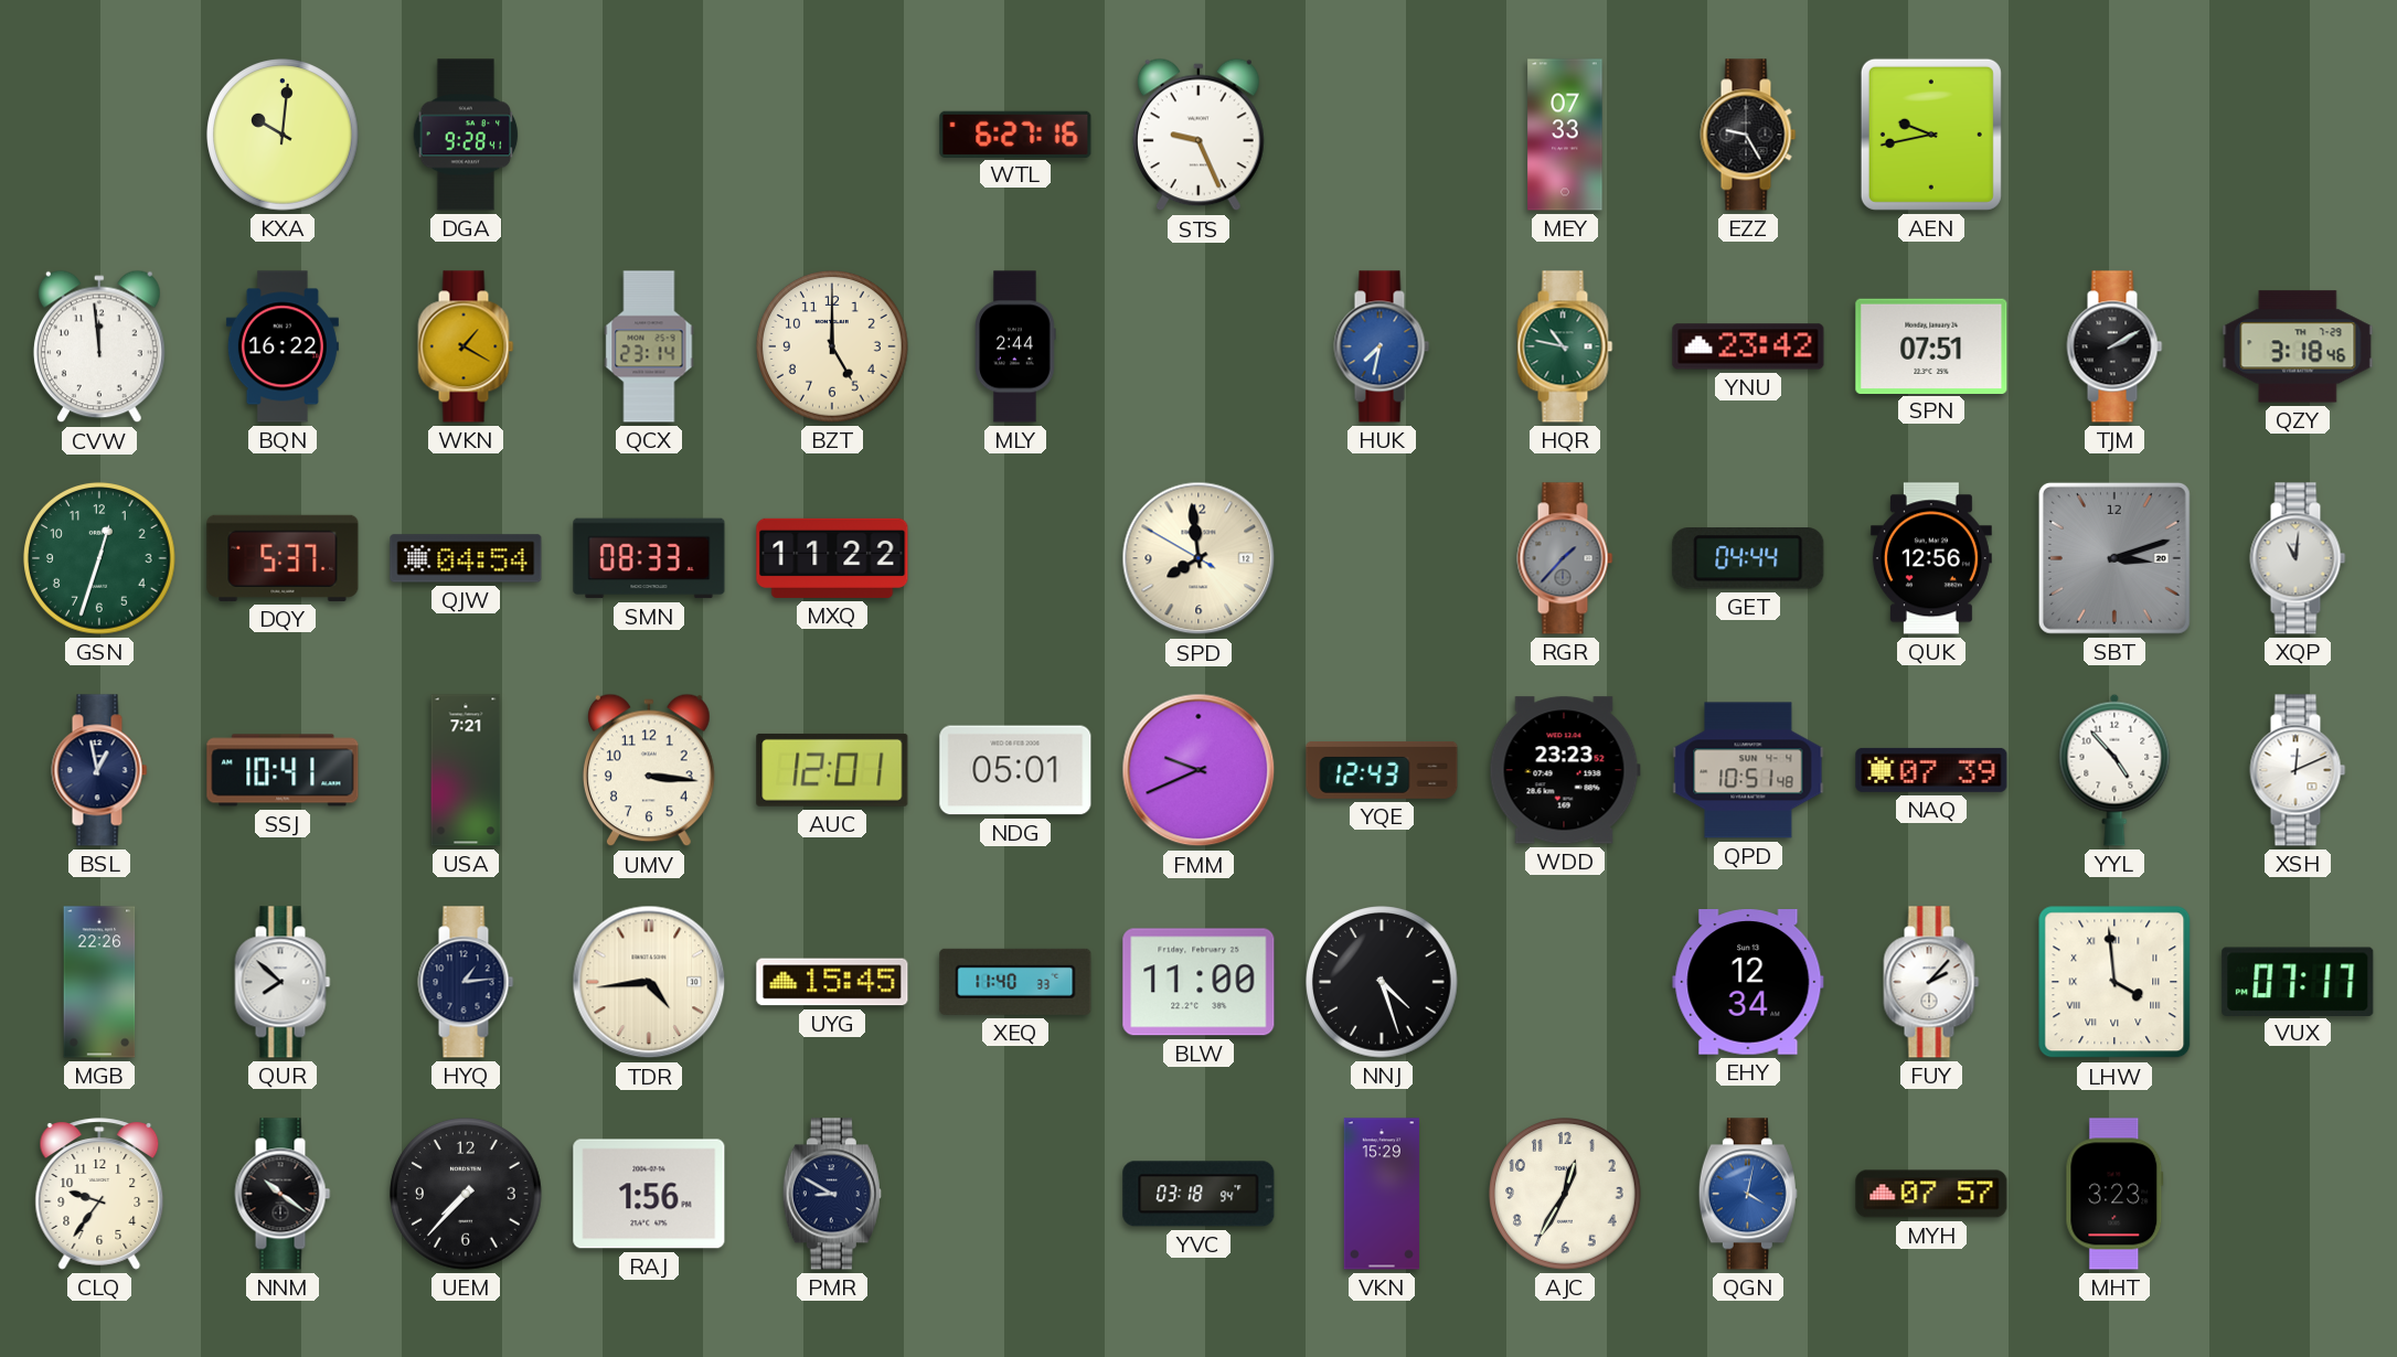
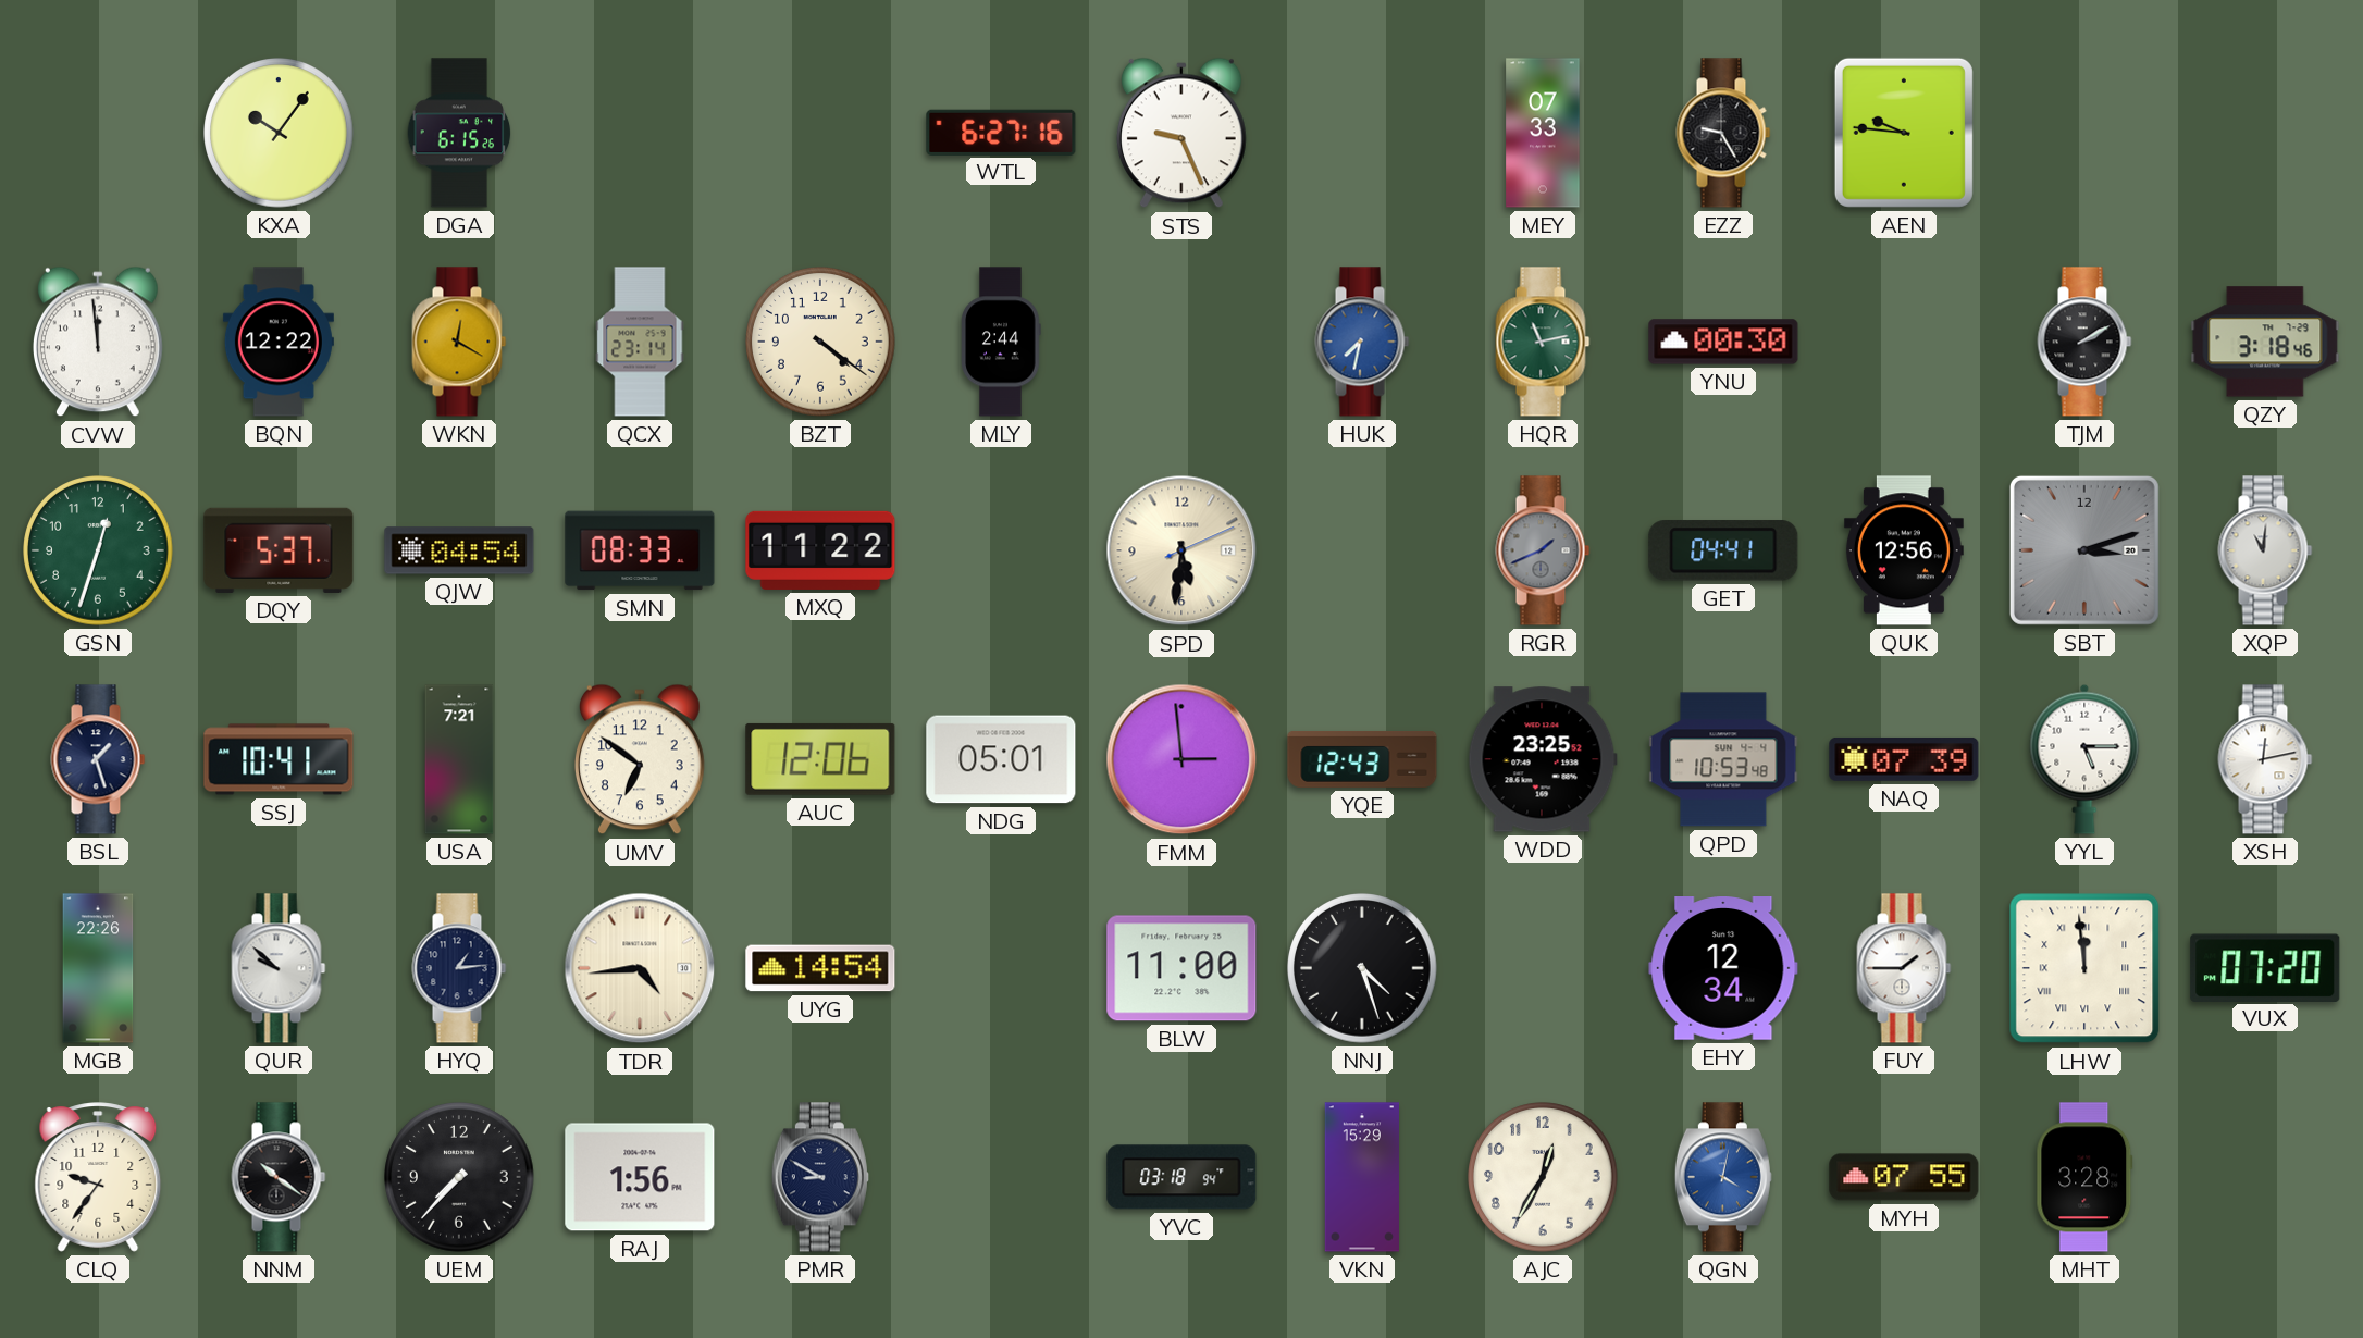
KXA: 10:01 -> 10:06
DGA: 9:28 -> 6:15
AEN: 9:43 -> 9:46
BQN: 16:22 -> 12:22
WKN: 1:20 -> 12:20
BZT: 5:00 -> 4:21
HQR: 10:47 -> 11:13
YNU: 23:42 -> 00:30
SPN: 07:51 -> none
SPD: 7:58 -> 5:31
RGR: 1:37 -> 1:41
GET: 04:44 -> 04:41
BSL: 12:58 -> 1:27
UMV: 3:16 -> 6:51
AUC: 12:01 -> 12:06
FMM: 9:41 -> 2:59
WDD: 23:23 -> 23:25
QPD: 10:51 -> 10:53
YYL: 4:53 -> 5:15
XSH: 12:11 -> 12:13
QUR: 7:52 -> 9:52
UYG: 15:45 -> 14:54
XEQ: 11:40 -> none
FUY: 2:07 -> 1:45
LHW: 3:59 -> 11:59
VUX: 07:17 -> 07:20
MYH: 07:57 -> 07:55
MHT: 3:23 -> 3:28
